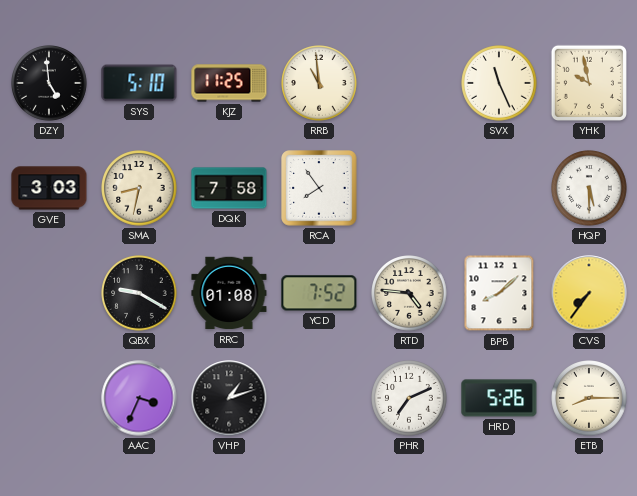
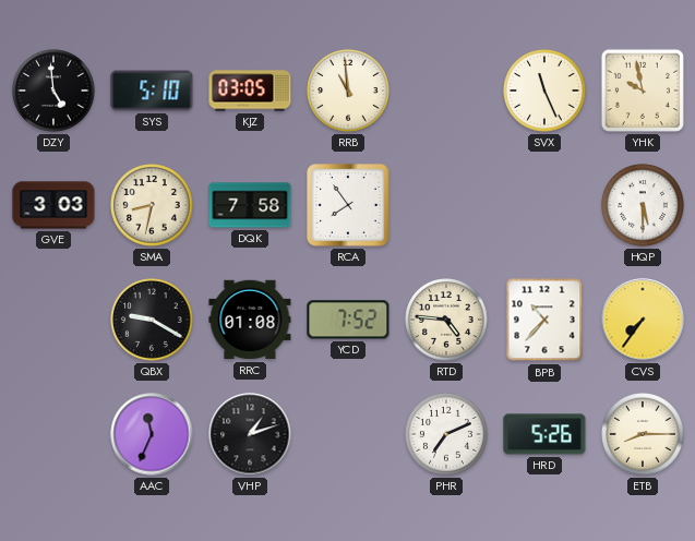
KJZ: 11:25 -> 03:05
BPB: 8:08 -> 10:37
AAC: 3:34 -> 11:34
